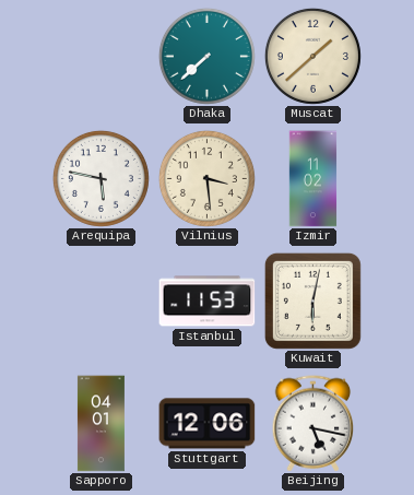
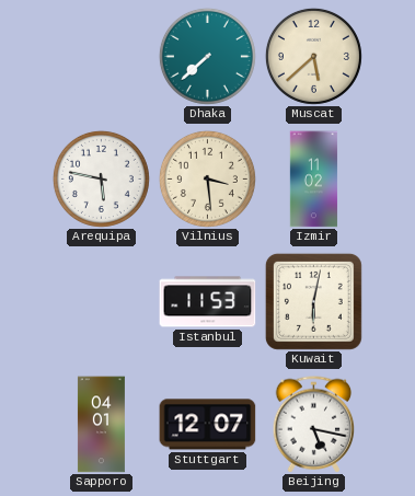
Muscat: 1:38 -> 5:38
Stuttgart: 12:06 -> 12:07
